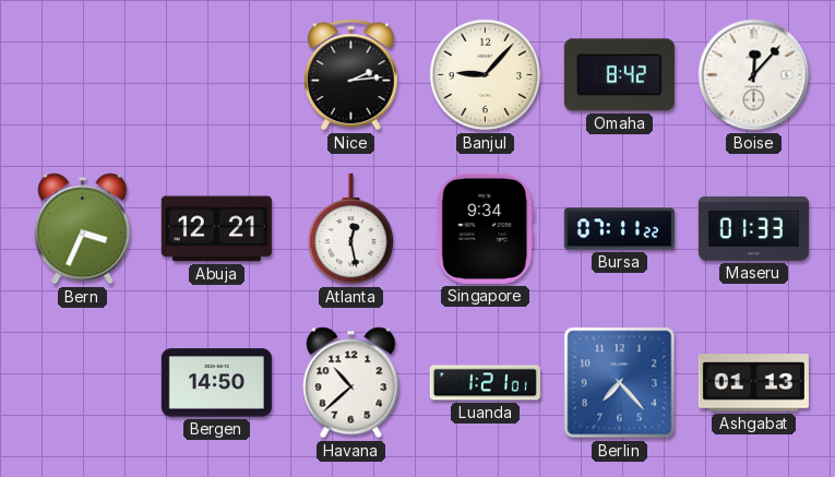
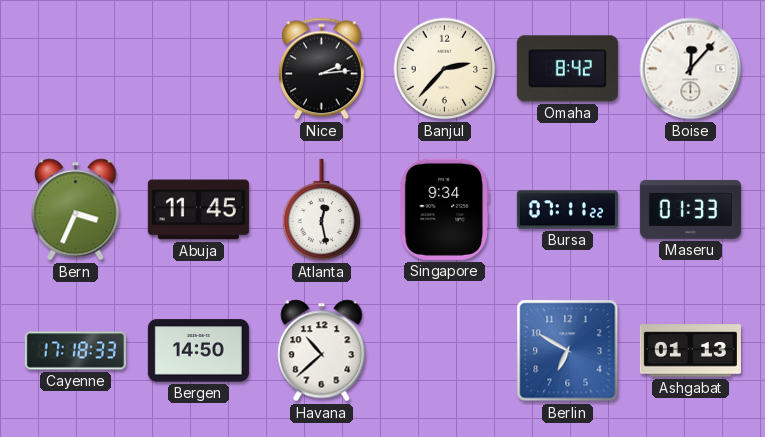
Banjul: 9:07 -> 2:37
Abuja: 12:21 -> 11:45
Cayenne: none -> 17:18
Luanda: 1:21 -> none
Berlin: 7:23 -> 6:50
